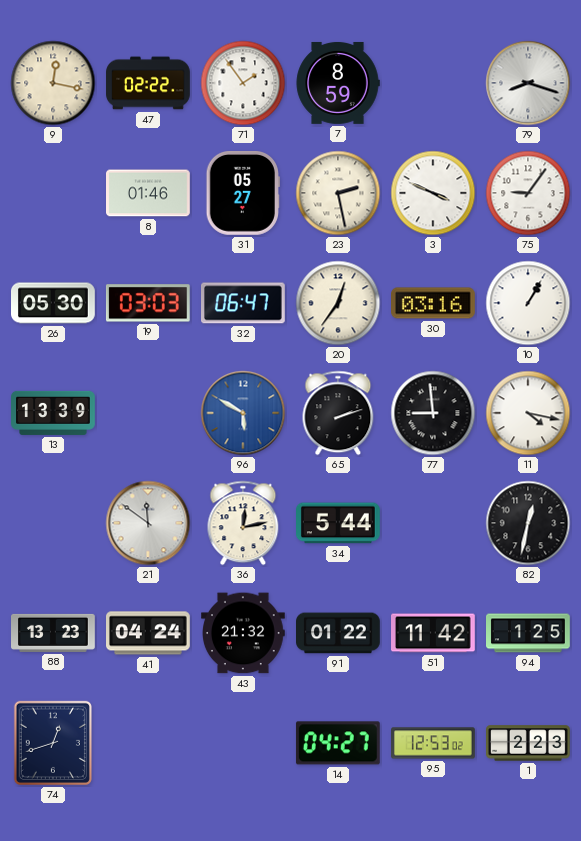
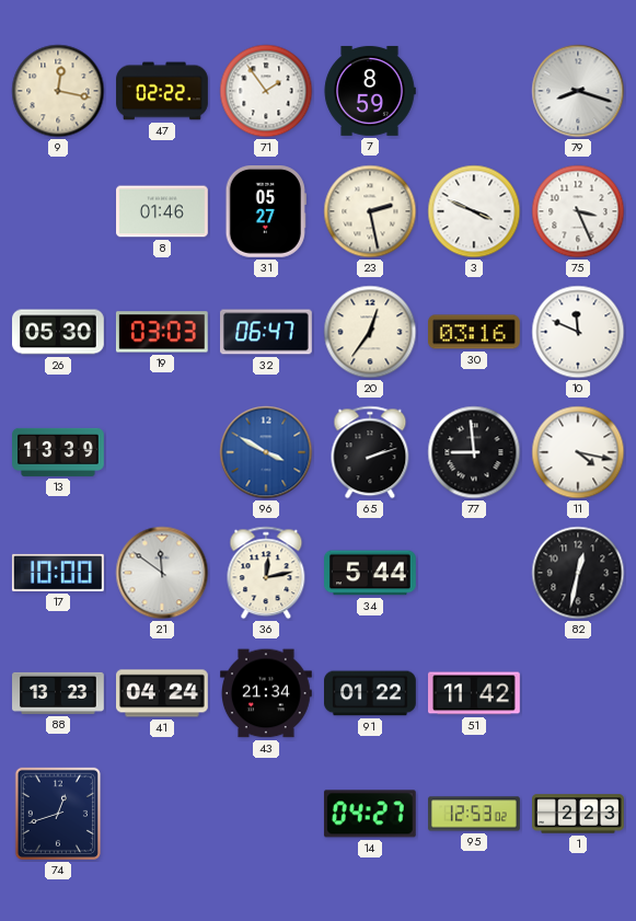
75: 9:06 -> 3:26
10: 1:05 -> 11:49
96: 5:50 -> 3:50
17: none -> 10:00
43: 21:32 -> 21:34
94: 1:25 -> none
